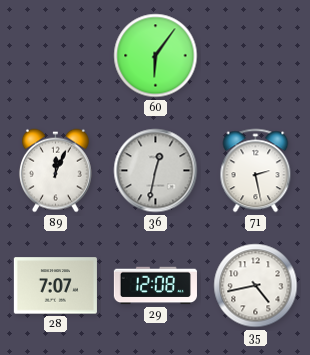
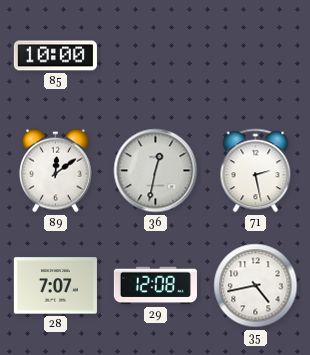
85: none -> 10:00
60: 6:06 -> none
89: 12:04 -> 12:09
